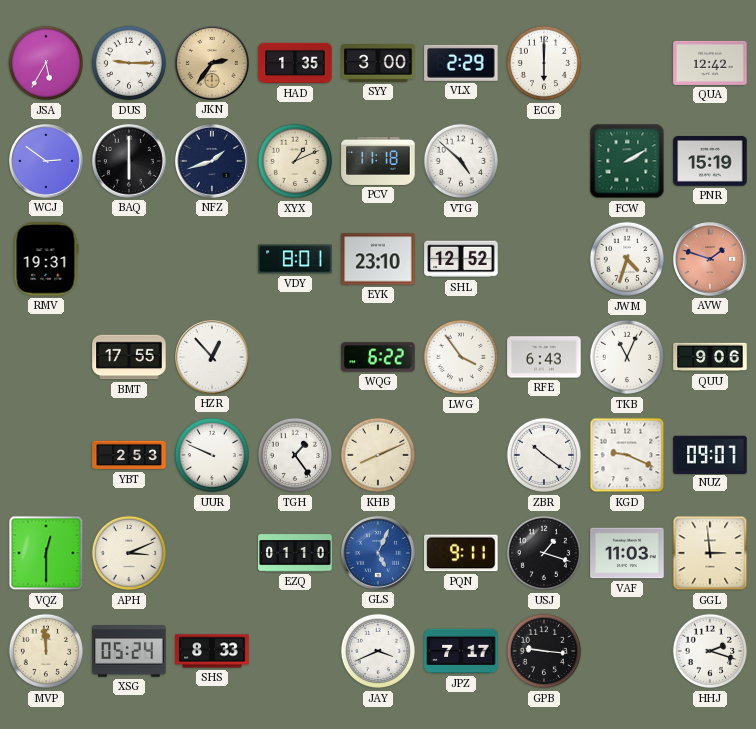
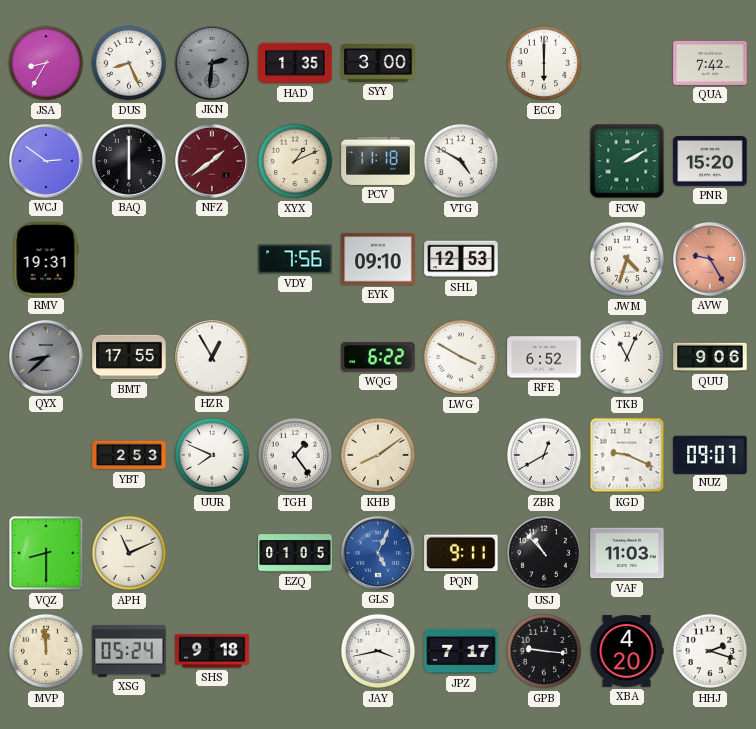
JSA: 5:35 -> 8:35
DUS: 9:15 -> 8:26
JKN: 2:36 -> 2:31
JKN dial: champagne -> grey
VLX: 2:29 -> none
QUA: 12:42 -> 7:42
NFZ: 1:42 -> 1:39
NFZ dial: navy -> burgundy
VTG: 4:52 -> 4:50
PNR: 15:19 -> 15:20
VDY: 8:01 -> 7:56
EYK: 23:10 -> 09:10
SHL: 12:52 -> 12:53
AVW: 1:48 -> 9:25
QYX: none -> 8:38
HZR: 12:53 -> 12:55
LWG: 3:54 -> 3:50
RFE: 6:43 -> 6:52
UUR: 9:49 -> 7:49
KHB: 8:11 -> 8:09
ZBR: 10:21 -> 12:40
VQZ: 12:30 -> 8:30
APH: 3:11 -> 11:11
EZQ: 01:10 -> 01:05
USJ: 1:18 -> 10:53
GGL: 2:59 -> none
SHS: 8:33 -> 9:18
JAY: 3:41 -> 3:43
XBA: none -> 4:20
